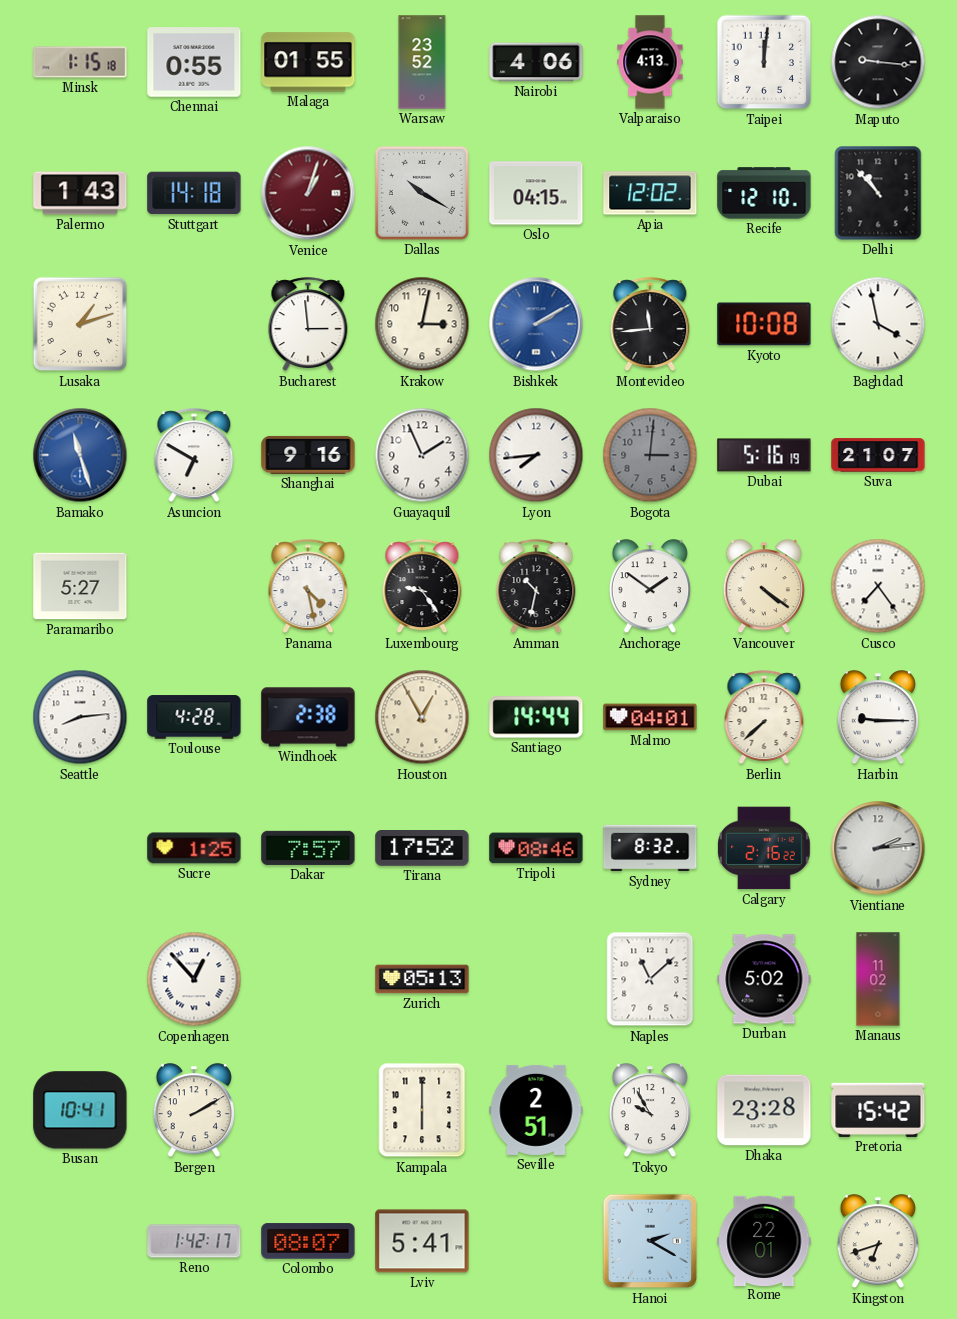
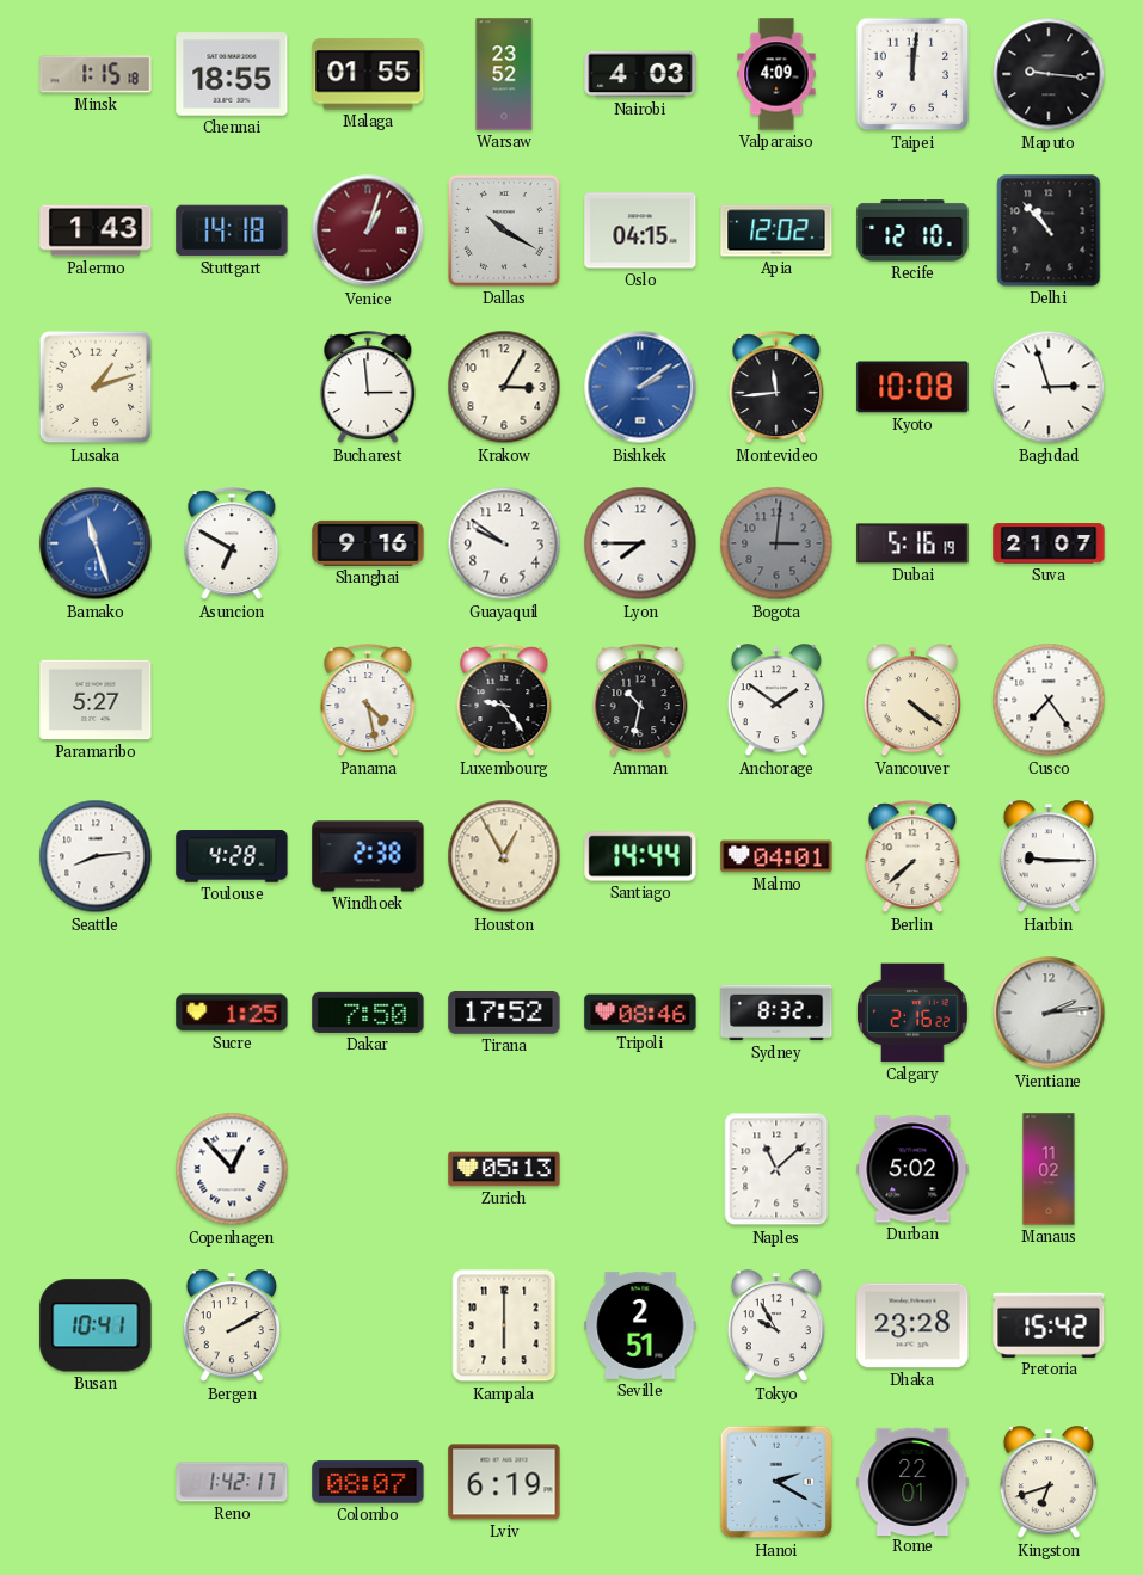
Chennai: 0:55 -> 18:55
Nairobi: 4:06 -> 4:03
Valparaiso: 4:13 -> 4:09
Krakow: 3:02 -> 3:05
Bishkek: 2:10 -> 2:09
Baghdad: 3:58 -> 2:57
Guayaquil: 1:56 -> 9:51
Lyon: 7:44 -> 7:45
Dakar: 7:57 -> 7:50
Lviv: 5:41 -> 6:19
